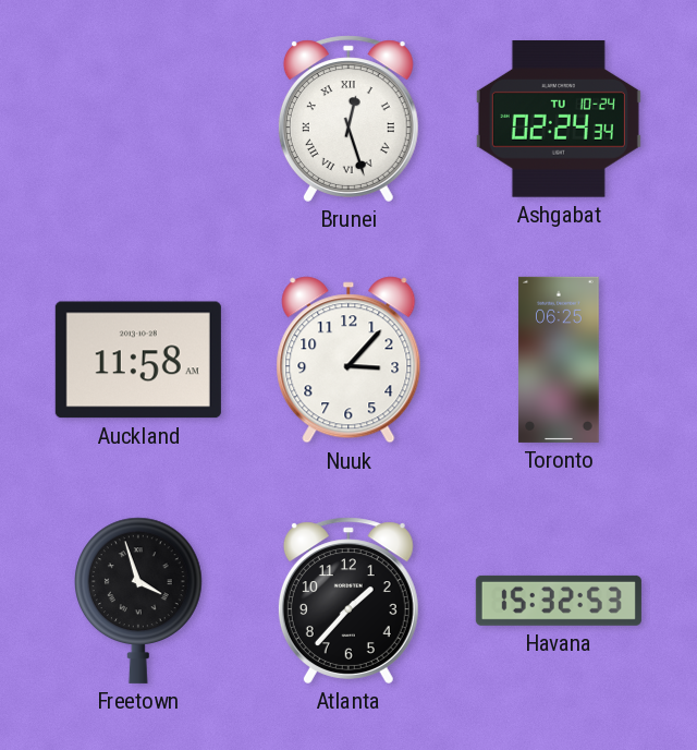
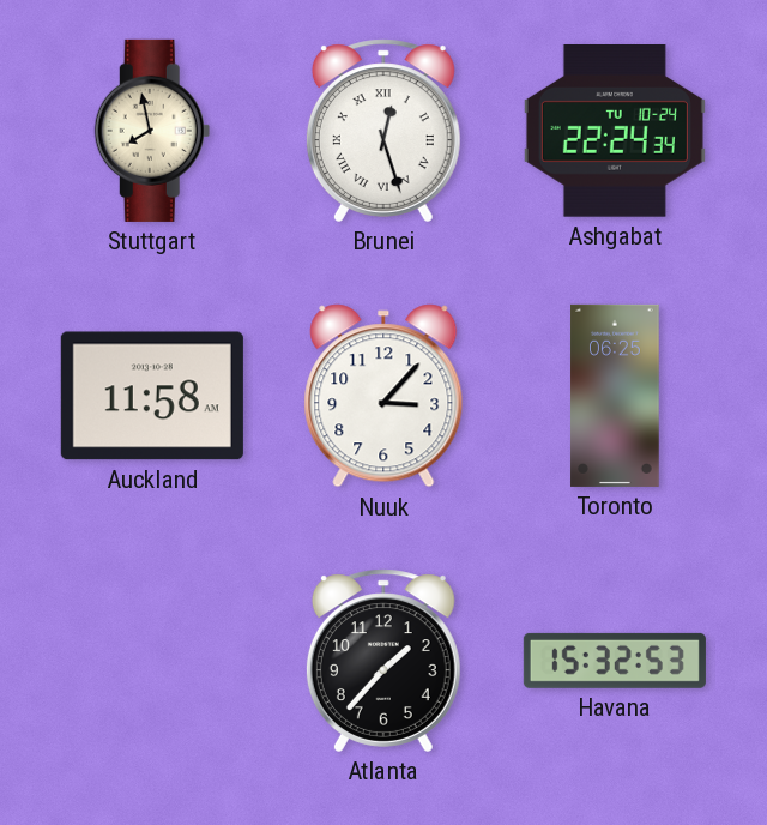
Stuttgart: none -> 7:58
Ashgabat: 02:24 -> 22:24
Freetown: 3:57 -> none
